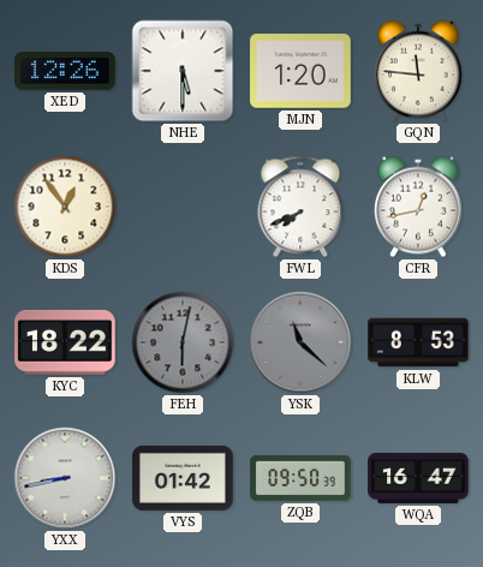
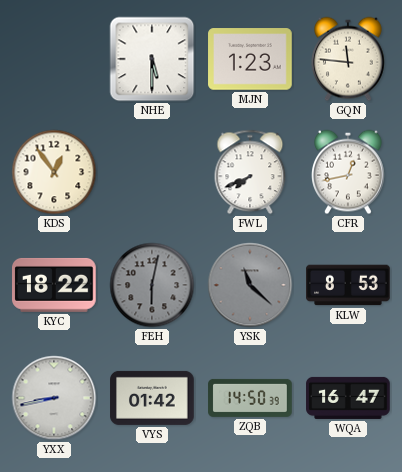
XED: 12:26 -> none
MJN: 1:20 -> 1:23
ZQB: 09:50 -> 14:50
